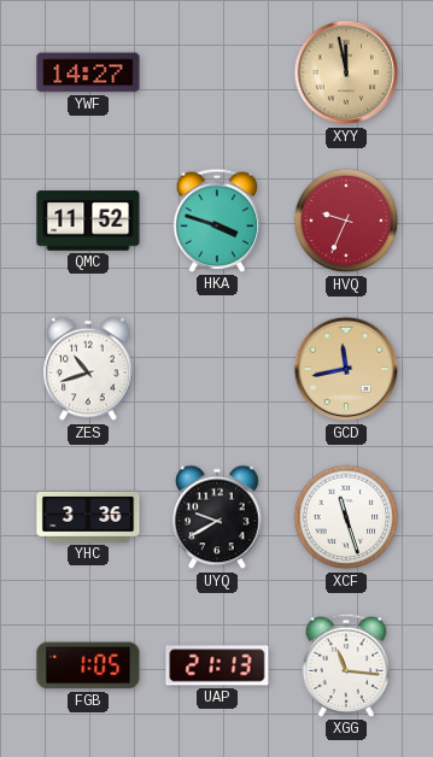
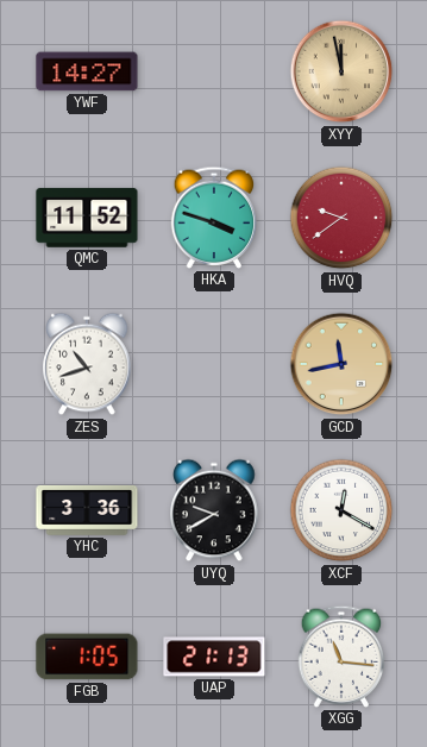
HVQ: 9:34 -> 9:39
XCF: 11:27 -> 12:20
